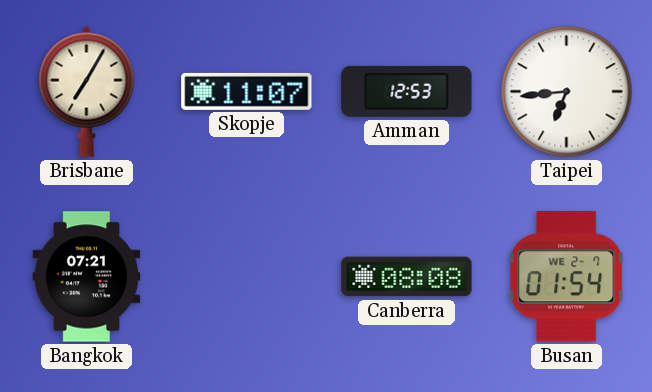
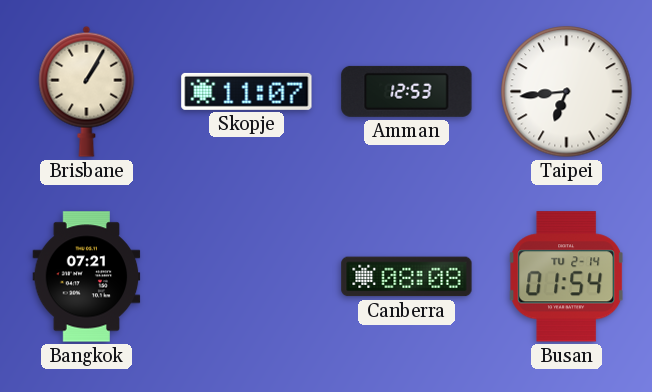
Brisbane: 7:05 -> 1:05
Busan date: WE 2-7 -> TU 2-14
